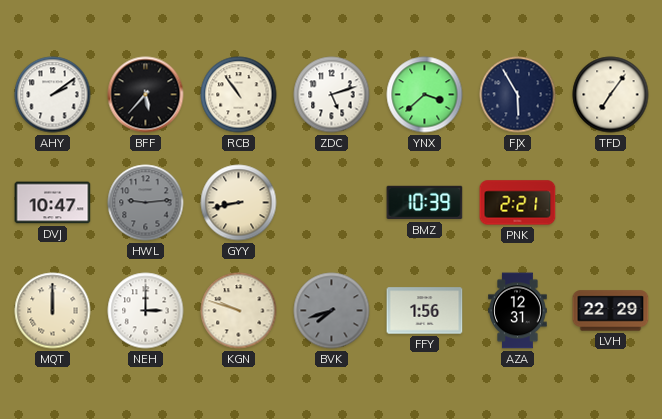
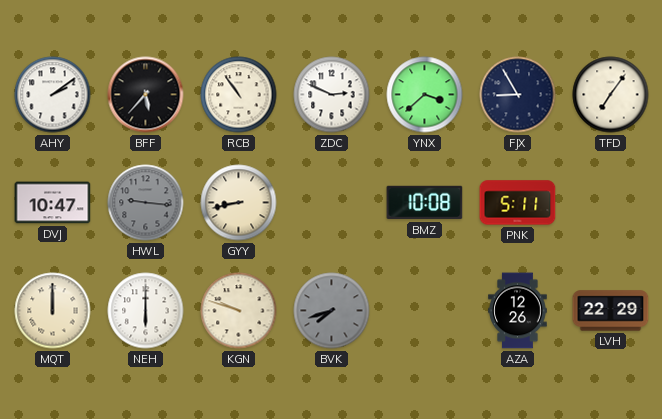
ZDC: 5:12 -> 2:49
FJX: 5:55 -> 8:55
HWL: 9:14 -> 9:16
BMZ: 10:39 -> 10:08
PNK: 2:21 -> 5:11
NEH: 3:00 -> 6:00
FFY: 1:56 -> none
AZA: 12:31 -> 12:26
